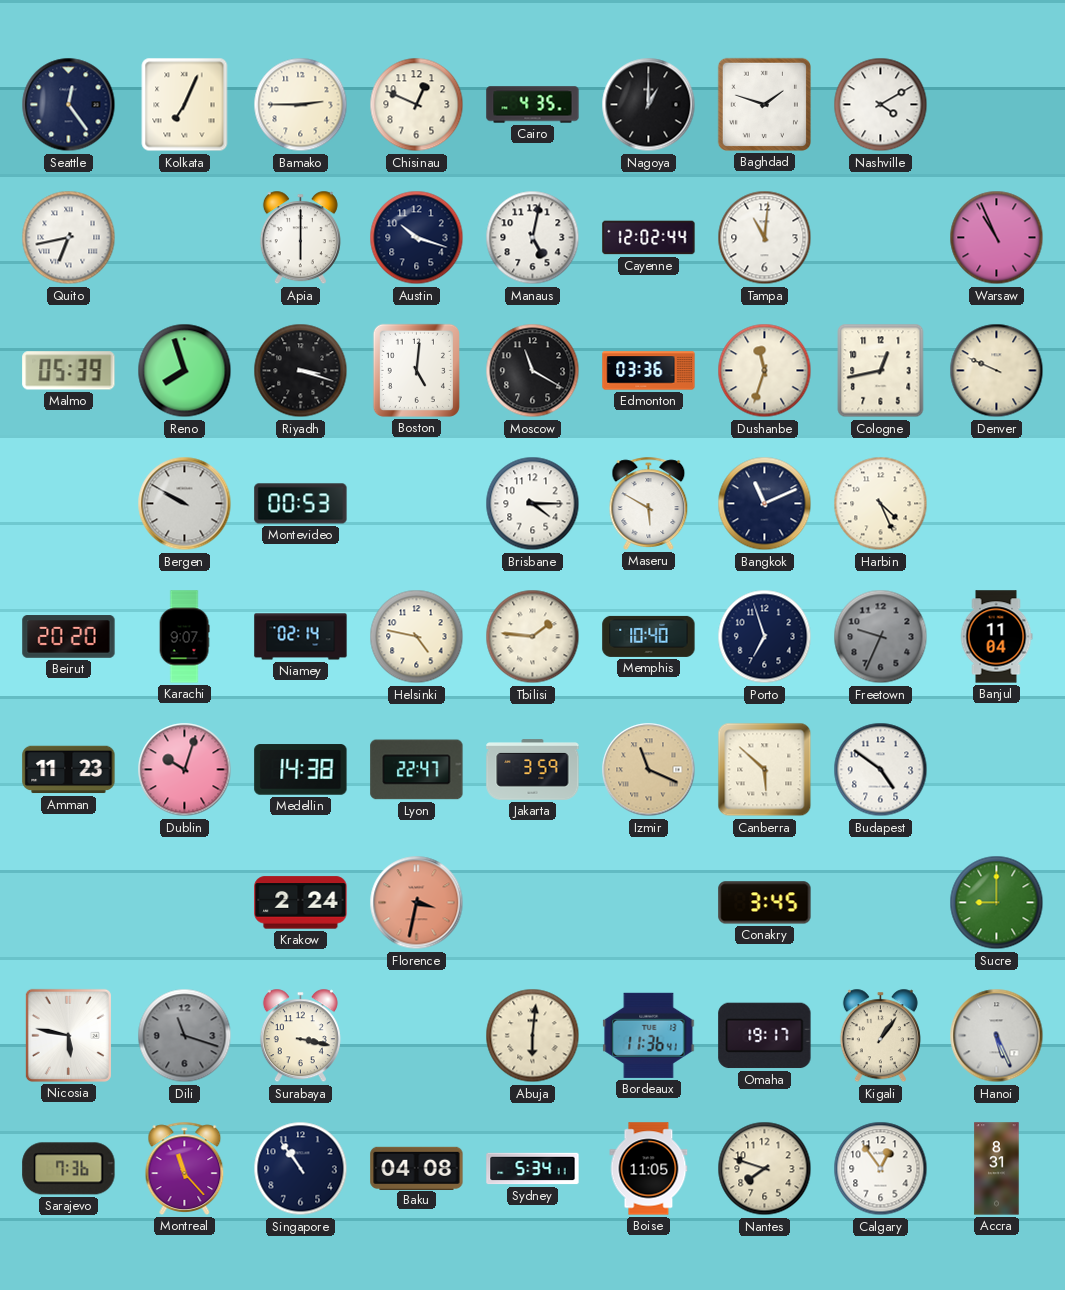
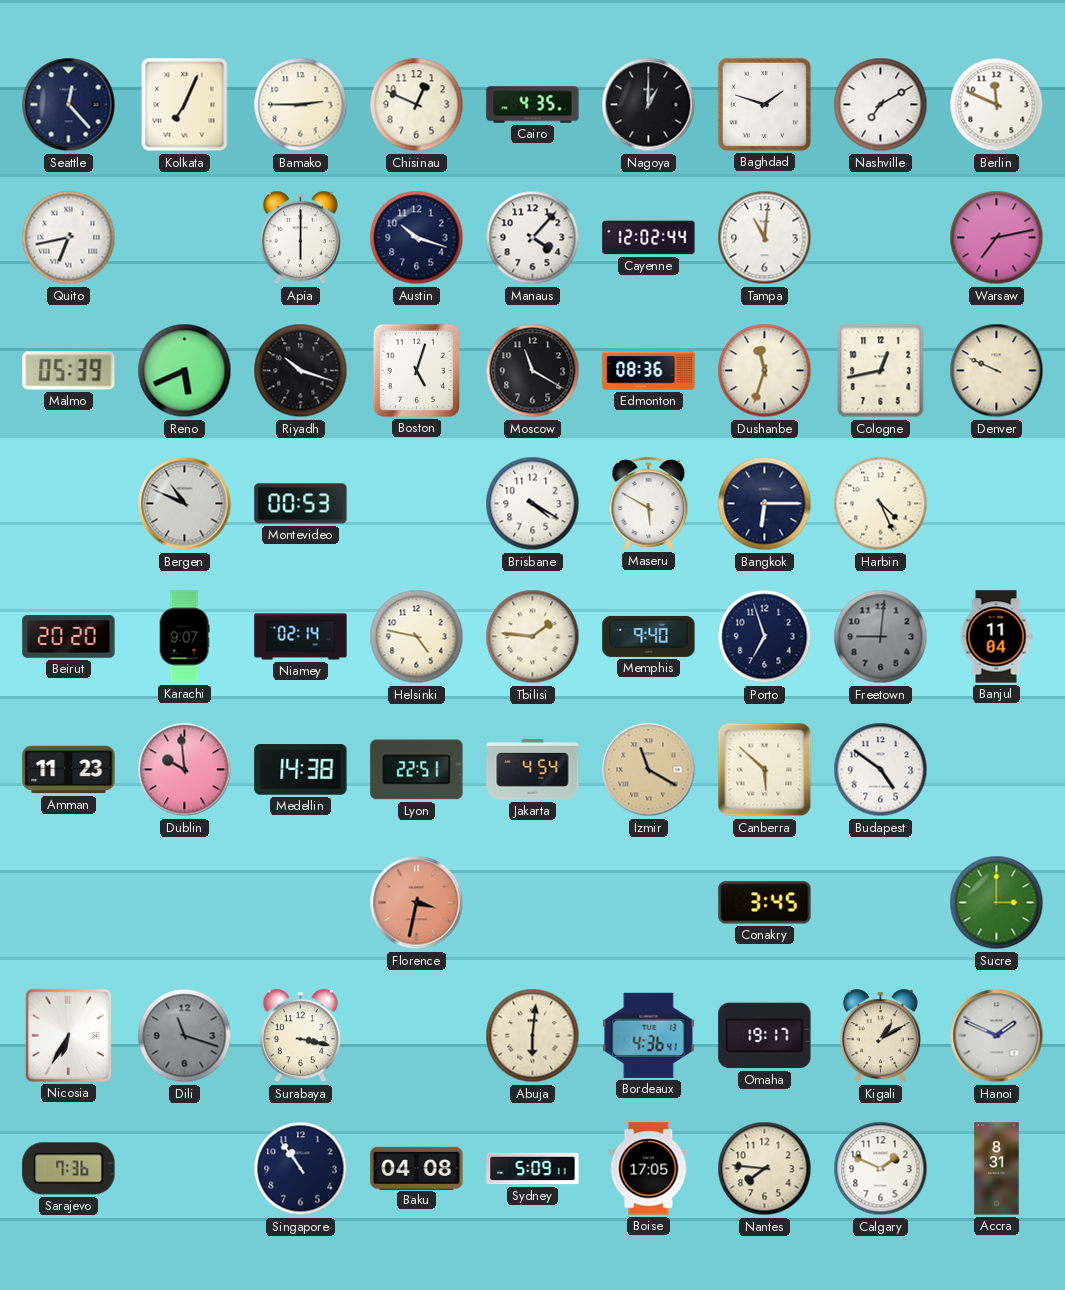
Seattle: 12:24 -> 12:23
Nashville: 4:10 -> 7:10
Berlin: none -> 11:49
Manaus: 5:02 -> 4:07
Warsaw: 10:56 -> 7:13
Reno: 7:57 -> 5:41
Riyadh: 3:18 -> 10:18
Boston: 5:01 -> 5:03
Edmonton: 03:36 -> 08:36
Bergen: 9:50 -> 10:49
Brisbane: 4:15 -> 4:20
Bangkok: 11:11 -> 6:15
Memphis: 10:40 -> 9:40
Freetown: 9:34 -> 9:01
Dublin: 10:03 -> 9:59
Lyon: 22:47 -> 22:51
Jakarta: 3:59 -> 4:54
Izmir: 11:19 -> 11:20
Krakow: 2:24 -> none
Sucre: 9:00 -> 3:00
Nicosia: 5:47 -> 6:35
Bordeaux: 11:36 -> 4:36
Kigali: 1:06 -> 1:10
Hanoi: 5:26 -> 1:49
Montreal: 11:23 -> none
Sydney: 5:34 -> 5:09
Boise: 11:05 -> 17:05
Nantes: 7:48 -> 7:46
Calgary: 12:54 -> 1:49
